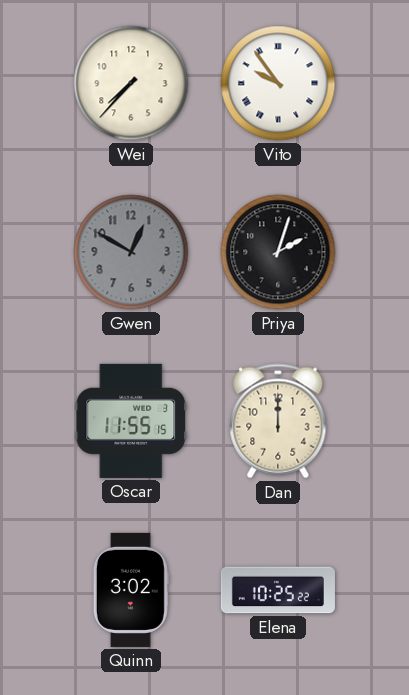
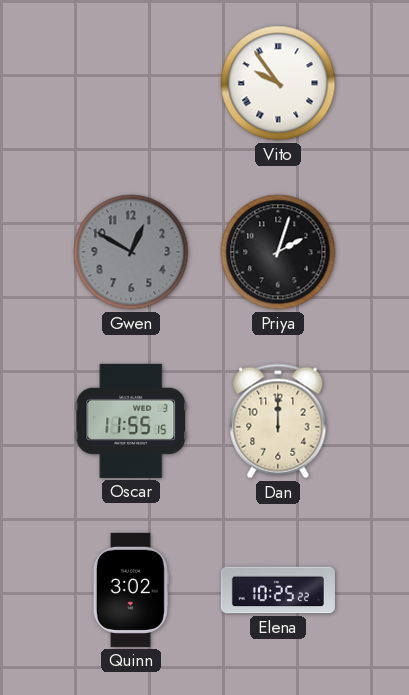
Wei: 7:37 -> none
